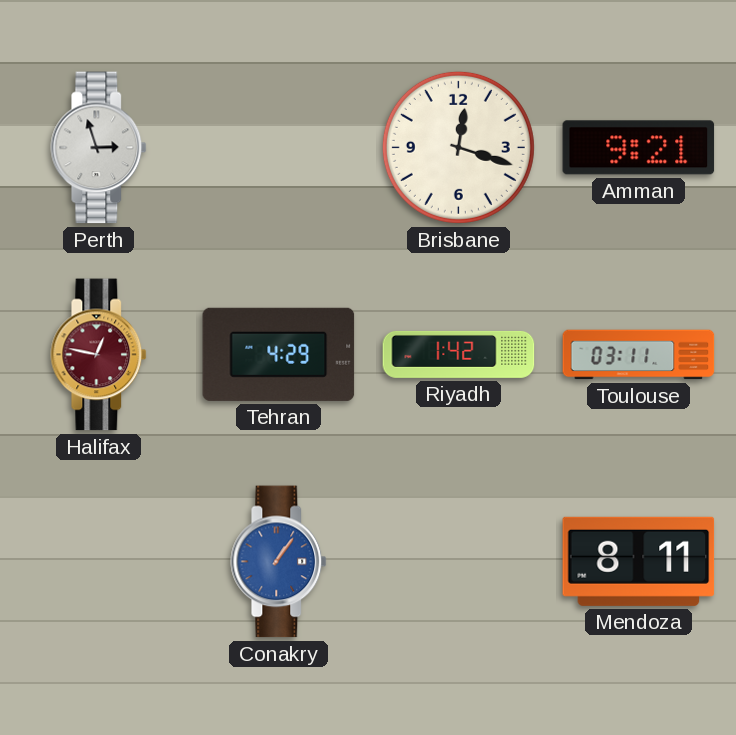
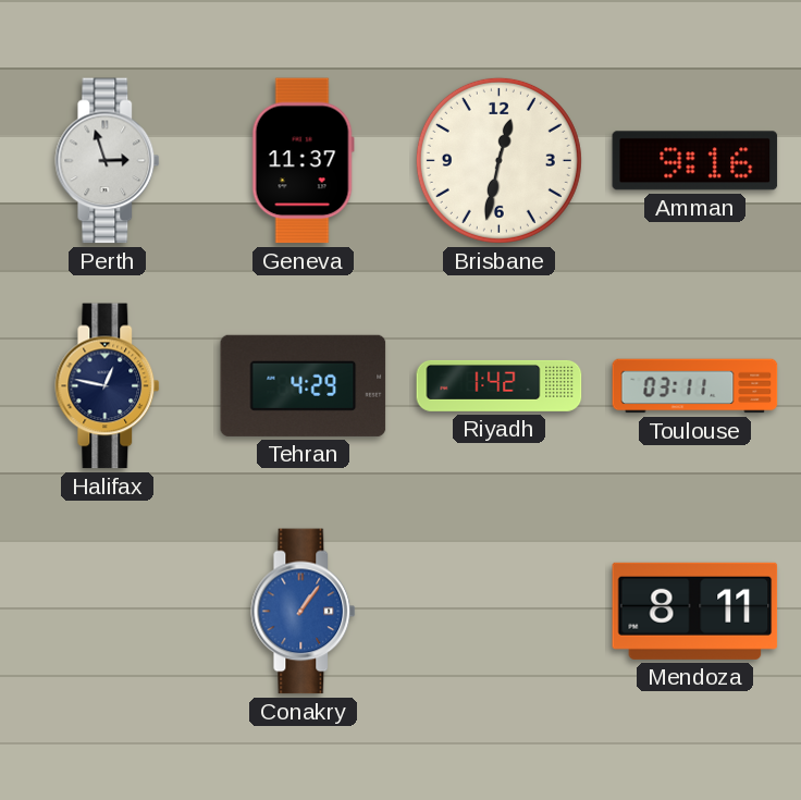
Geneva: none -> 11:37
Brisbane: 12:18 -> 12:32
Amman: 9:21 -> 9:16
Halifax dial: burgundy -> navy
